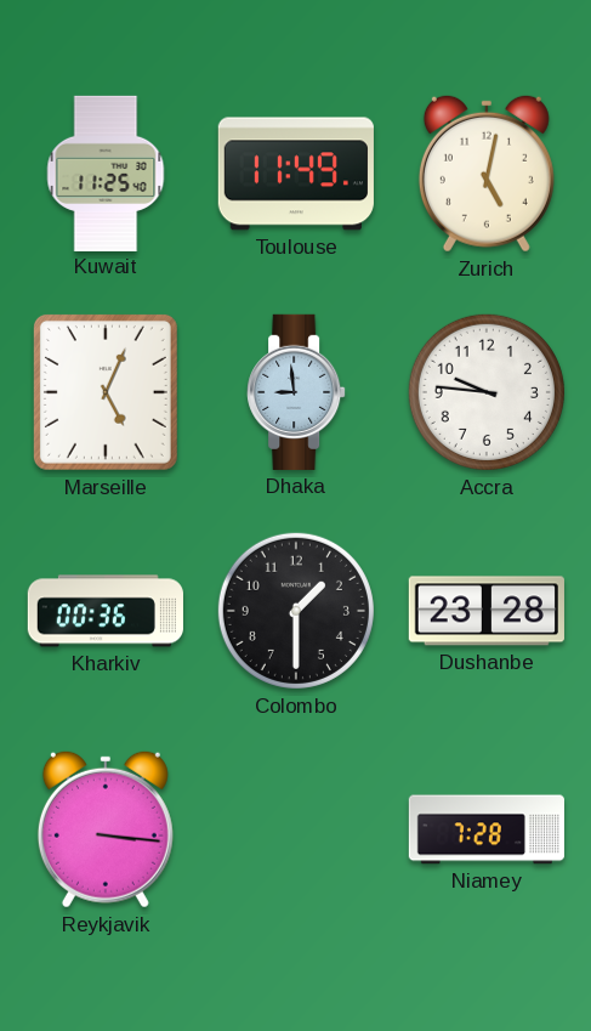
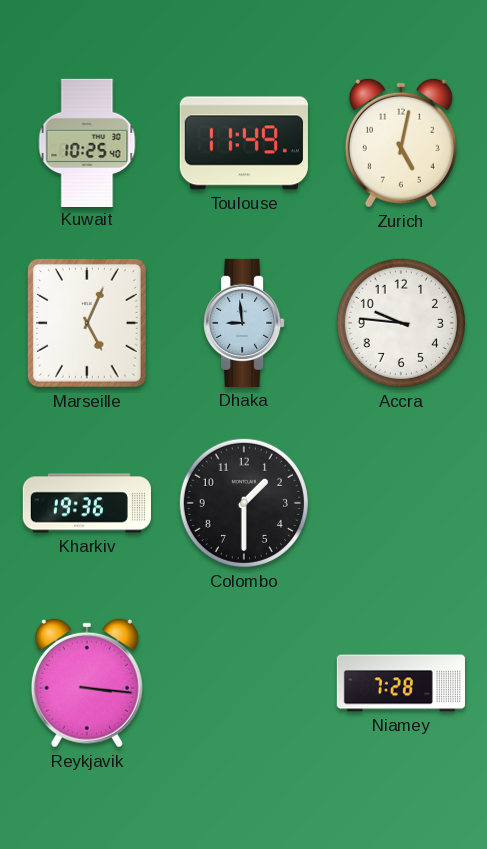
Kuwait: 11:25 -> 10:25
Kharkiv: 00:36 -> 19:36
Dushanbe: 23:28 -> none
